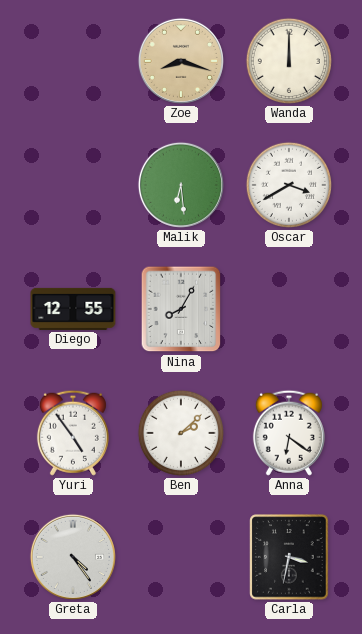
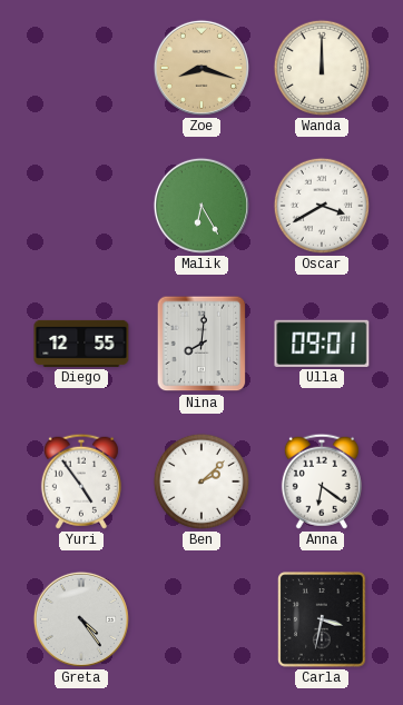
Malik: 6:29 -> 6:25
Nina: 8:05 -> 8:01
Ulla: none -> 09:01
